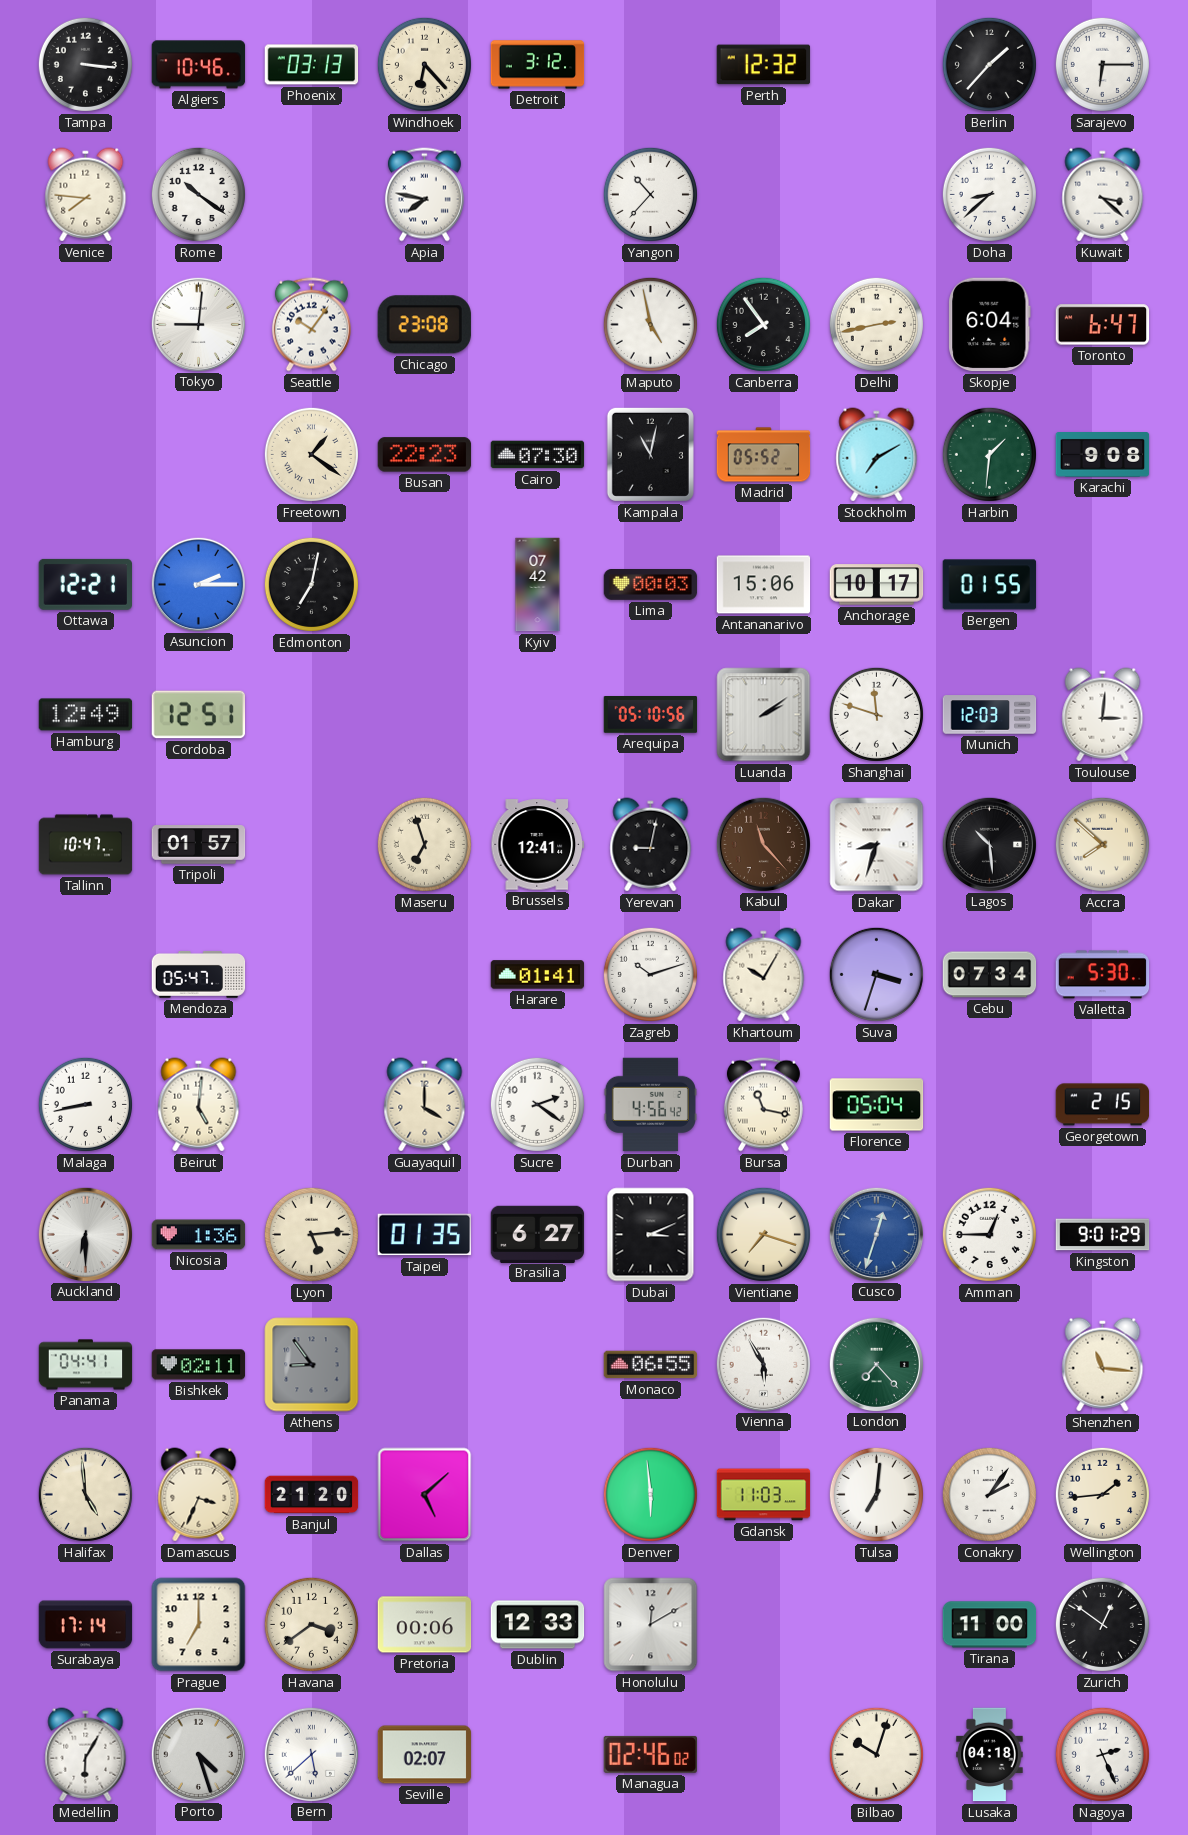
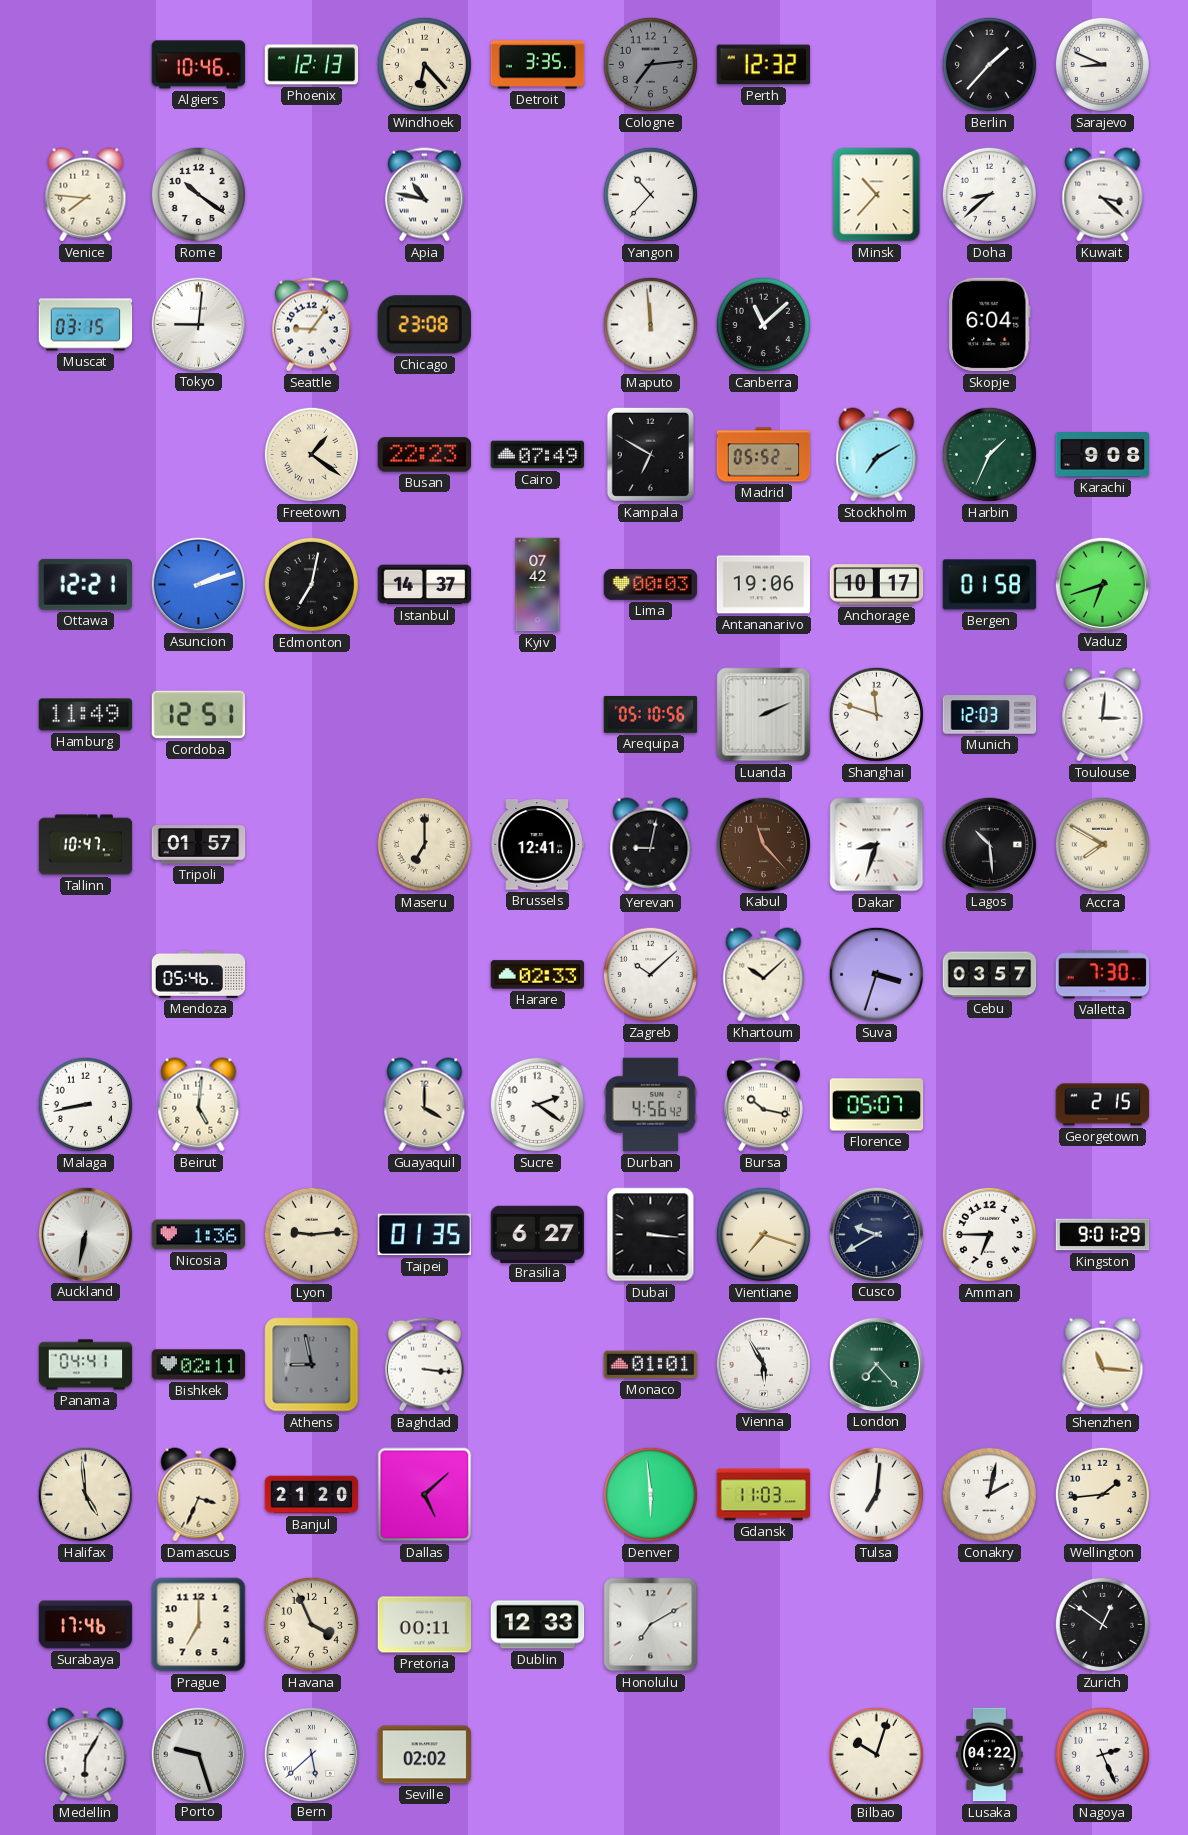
Tampa: 3:16 -> none
Phoenix: 03:13 -> 12:13
Detroit: 3:12 -> 3:35
Cologne: none -> 7:14
Sarajevo: 6:15 -> 8:49
Apia: 7:47 -> 10:47
Minsk: none -> 10:37
Muscat: none -> 03:15
Seattle: 10:06 -> 9:06
Maputo: 4:58 -> 11:59
Canberra: 7:54 -> 11:08
Delhi: 2:43 -> none
Toronto: 6:47 -> none
Cairo: 07:30 -> 07:49
Kampala: 11:02 -> 6:50
Harbin: 1:31 -> 1:34
Asuncion: 2:15 -> 2:12
Istanbul: none -> 14:37
Antananarivo: 15:06 -> 19:06
Bergen: 01:55 -> 01:58
Vaduz: none -> 6:42
Hamburg: 12:49 -> 11:49
Luanda: 2:09 -> 2:11
Maseru: 6:57 -> 7:00
Accra: 7:52 -> 7:50
Mendoza: 05:47 -> 05:46
Harare: 01:41 -> 02:33
Zagreb: 10:12 -> 10:08
Khartoum: 10:05 -> 10:08
Cebu: 07:34 -> 03:57
Valletta: 5:30 -> 7:30
Bursa: 11:17 -> 10:17
Florence: 05:04 -> 05:07
Auckland: 6:30 -> 6:32
Lyon: 5:14 -> 9:14
Dubai: 3:11 -> 3:16
Cusco: 12:33 -> 9:40
Cusco dial: blue -> navy
Amman: 12:45 -> 6:45
Athens: 8:54 -> 8:58
Baghdad: none -> 3:16
Monaco: 06:55 -> 01:01
Conakry: 2:06 -> 2:02
Surabaya: 17:14 -> 17:46
Havana: 3:39 -> 3:56
Pretoria: 00:06 -> 00:11
Honolulu: 12:10 -> 7:10
Tirana: 11:00 -> none
Porto: 4:27 -> 9:27
Seville: 02:07 -> 02:02
Managua: 02:46 -> none
Lusaka: 04:18 -> 04:22
